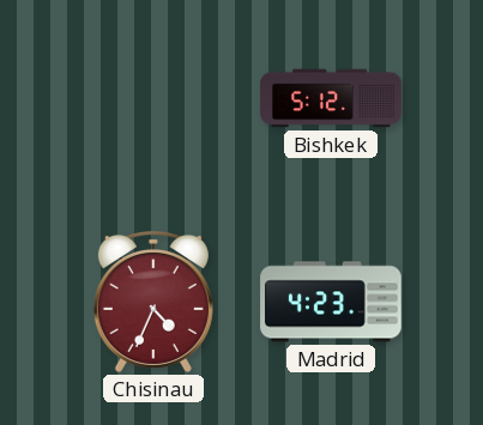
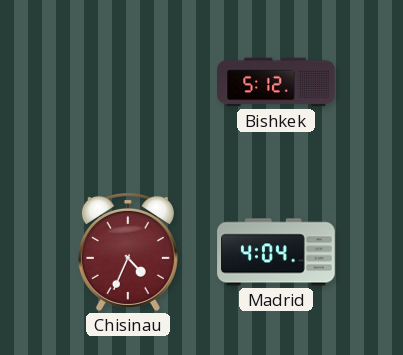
Madrid: 4:23 -> 4:04
